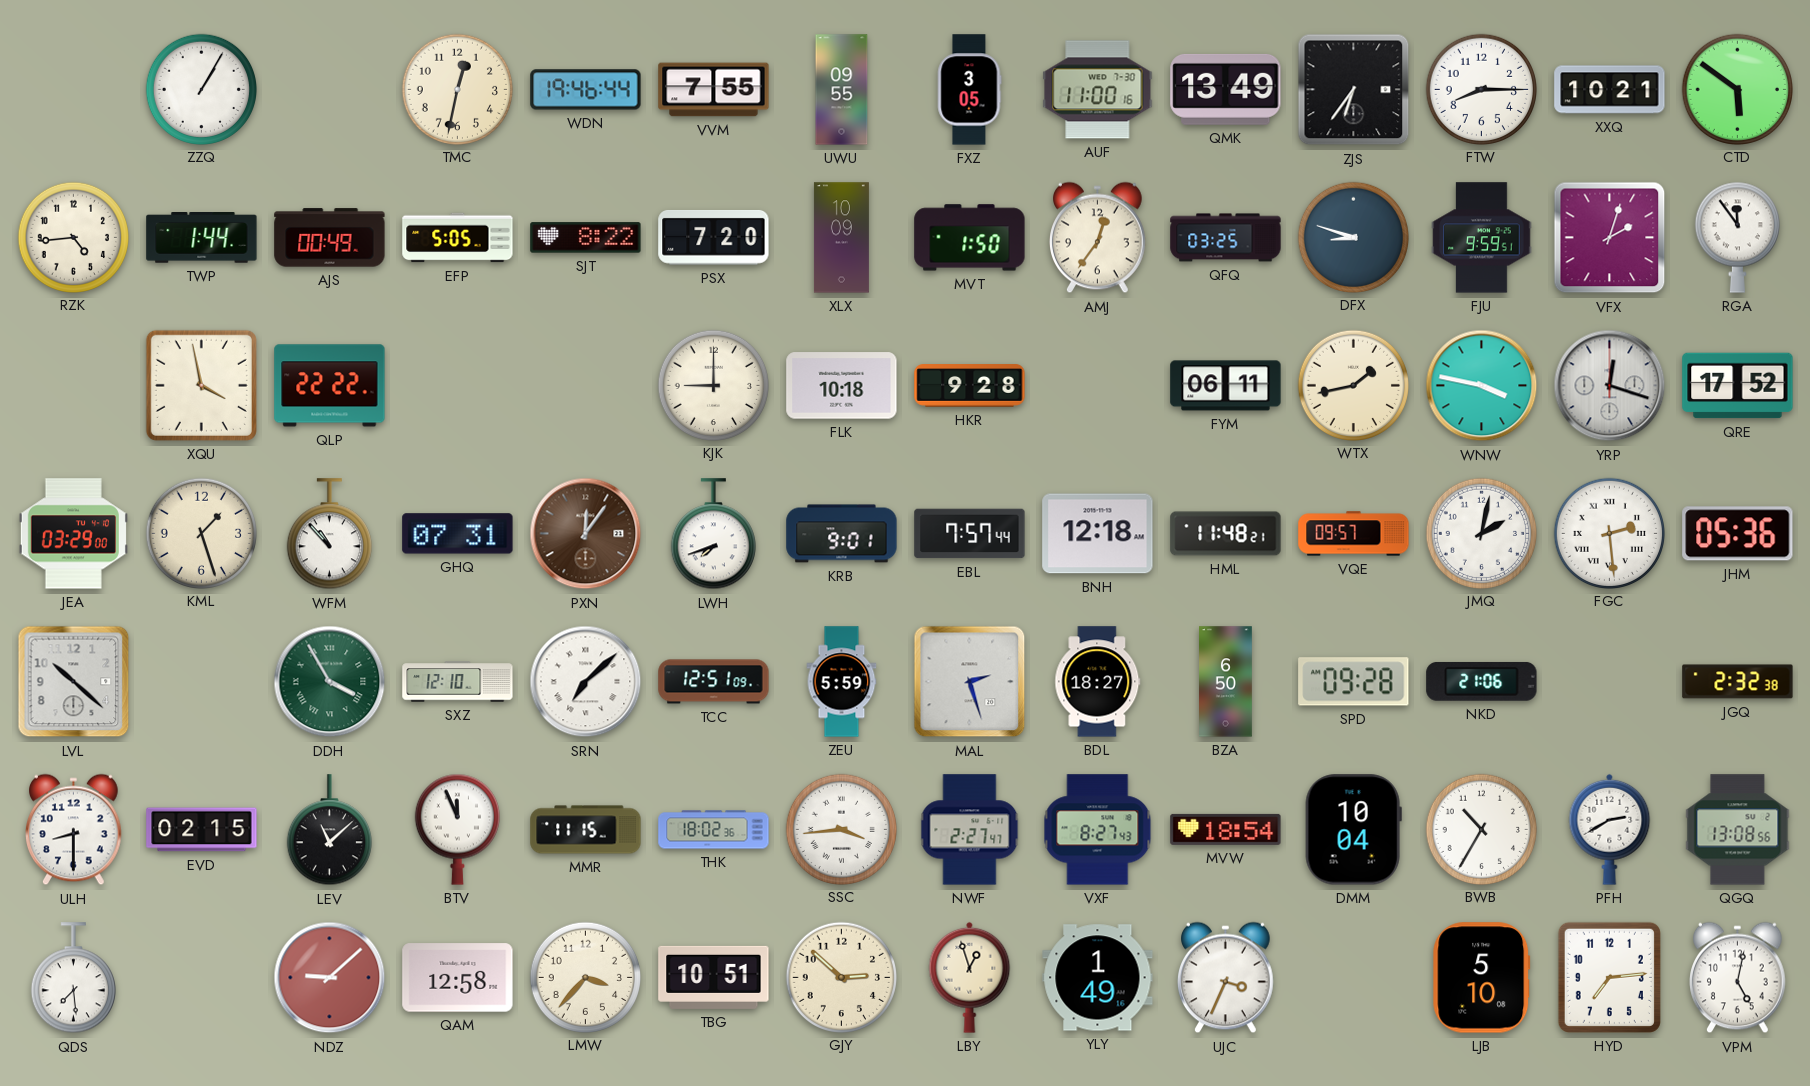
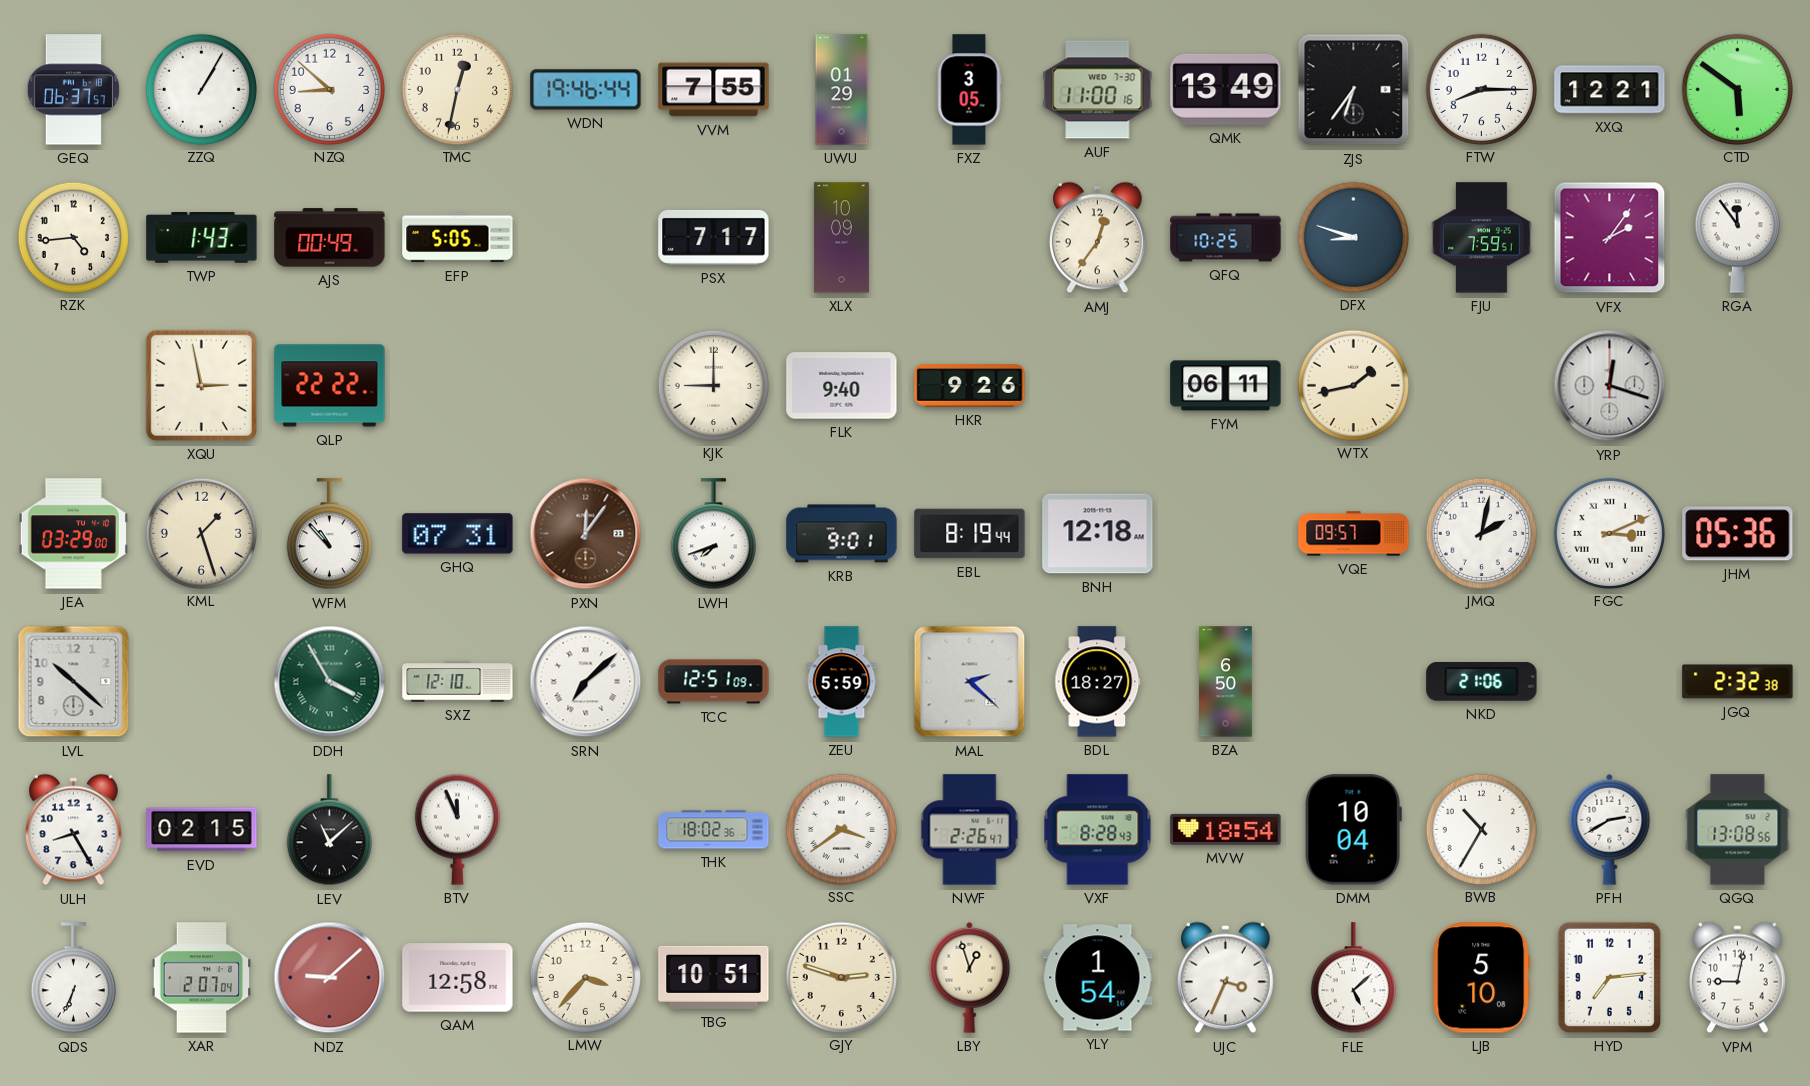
GEQ: none -> 06:37
NZQ: none -> 8:52
UWU: 09:55 -> 01:29
XXQ: 10:21 -> 12:21
TWP: 1:44 -> 1:43
SJT: 8:22 -> none
PSX: 7:20 -> 7:17
MVT: 1:50 -> none
QFQ: 03:25 -> 10:25
FJU: 9:59 -> 7:59
VFX: 2:03 -> 2:06
XQU: 3:58 -> 2:58
FLK: 10:18 -> 9:40
HKR: 9:28 -> 9:26
WNW: 3:47 -> none
QRE: 17:52 -> none
EBL: 7:57 -> 8:19
HML: 11:48 -> none
FGC: 2:29 -> 3:11
MAL: 2:27 -> 2:22
SPD: 09:28 -> none
ULH: 8:30 -> 8:25
MMR: 11:15 -> none
SSC: 3:44 -> 3:39
NWF: 2:27 -> 2:26
VXF: 8:27 -> 8:28
QDS: 7:29 -> 6:34
XAR: none -> 2:07
GJY: 2:52 -> 2:48
YLY: 1:49 -> 1:54
FLE: none -> 5:08
VPM: 5:02 -> 9:02
